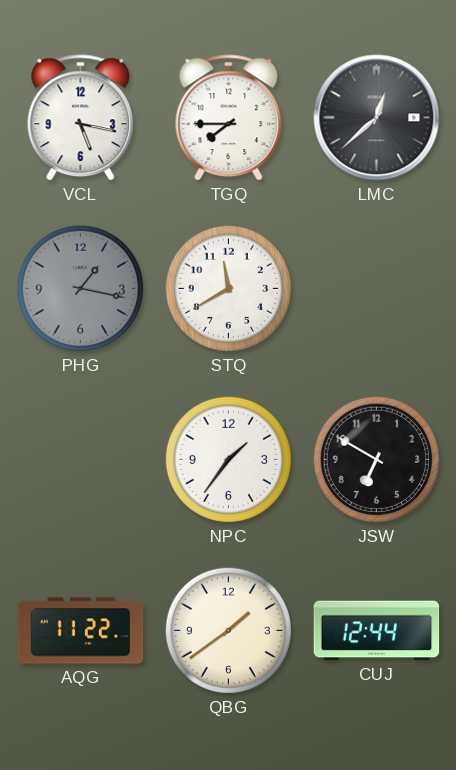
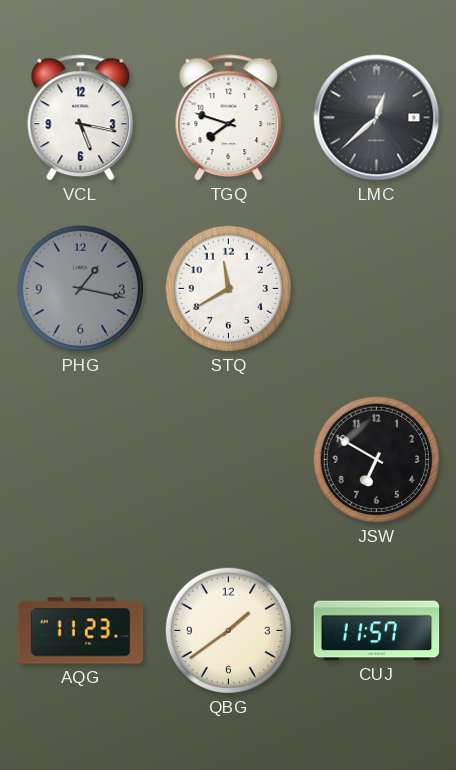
TGQ: 7:45 -> 7:48
NPC: 1:36 -> none
AQG: 11:22 -> 11:23
CUJ: 12:44 -> 11:57
